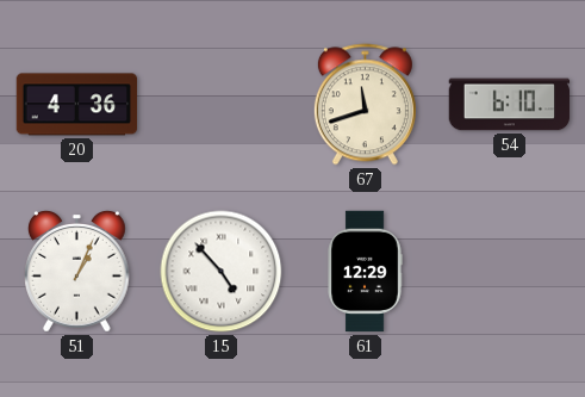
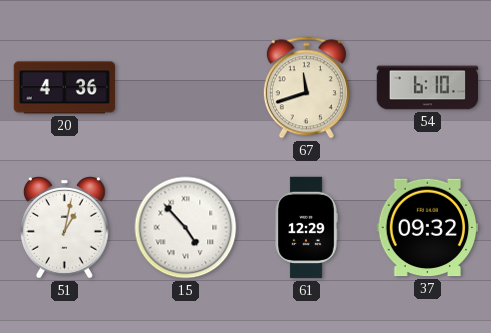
51: 1:04 -> 1:02
37: none -> 09:32
